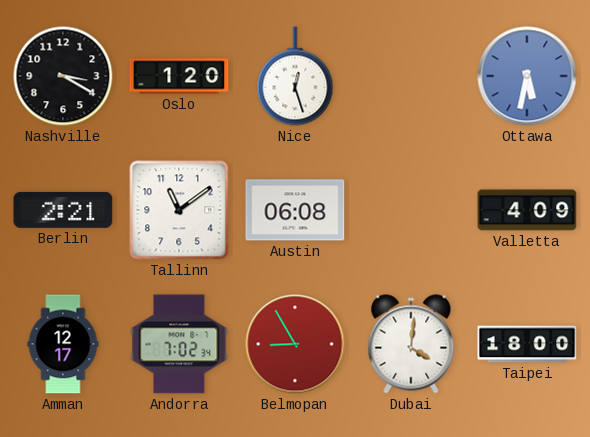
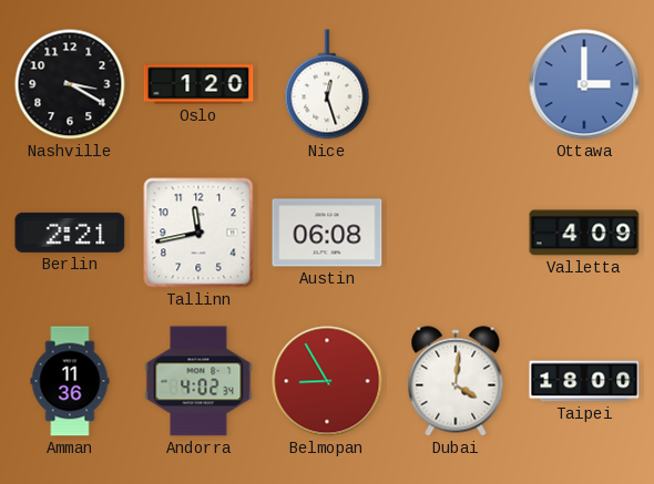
Ottawa: 5:32 -> 3:00
Tallinn: 11:09 -> 11:43
Amman: 12:17 -> 11:36
Andorra: 7:02 -> 4:02
